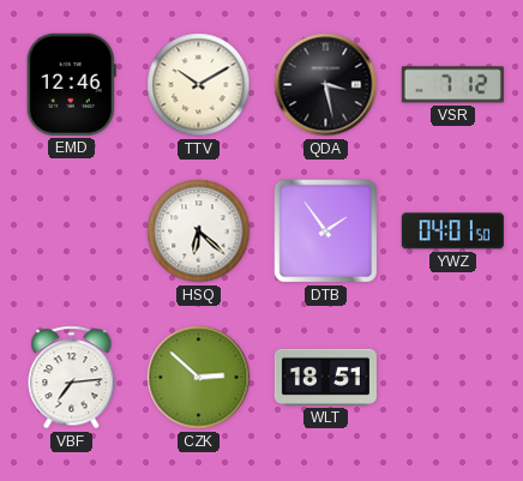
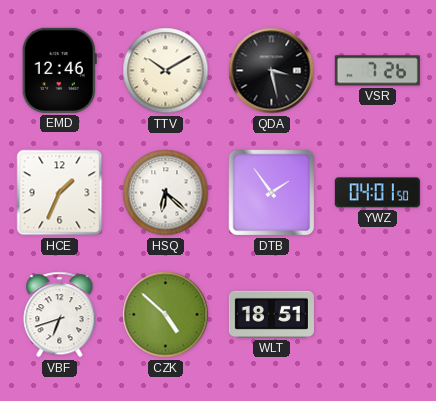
VSR: 7:12 -> 7:26
HCE: none -> 1:34
VBF: 7:14 -> 6:42
CZK: 2:52 -> 4:52
